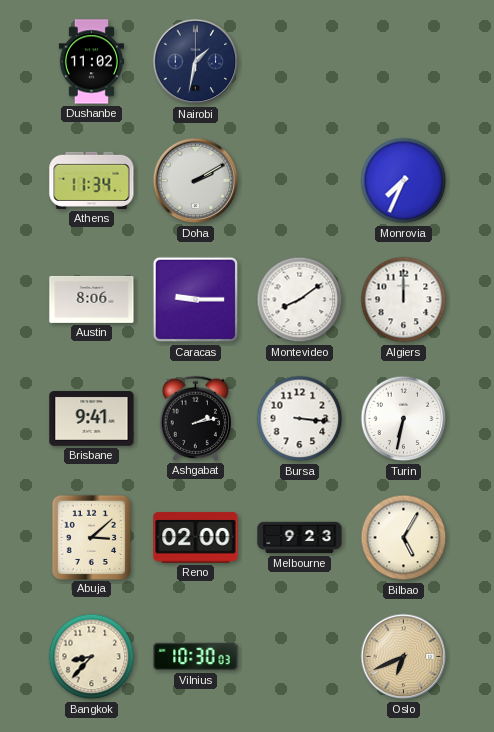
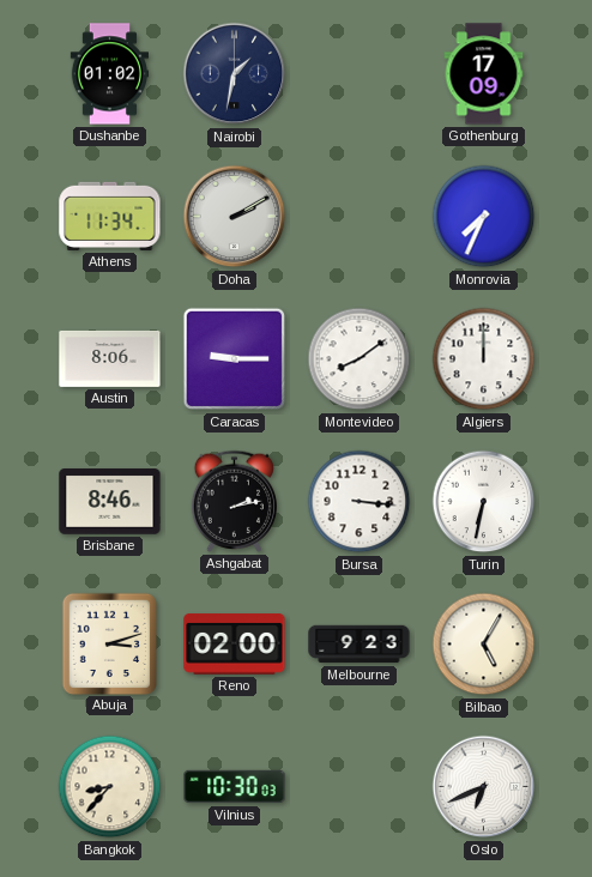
Dushanbe: 11:02 -> 01:02
Gothenburg: none -> 17:09
Brisbane: 9:41 -> 8:46
Abuja: 3:08 -> 3:12
Oslo dial: champagne -> white
